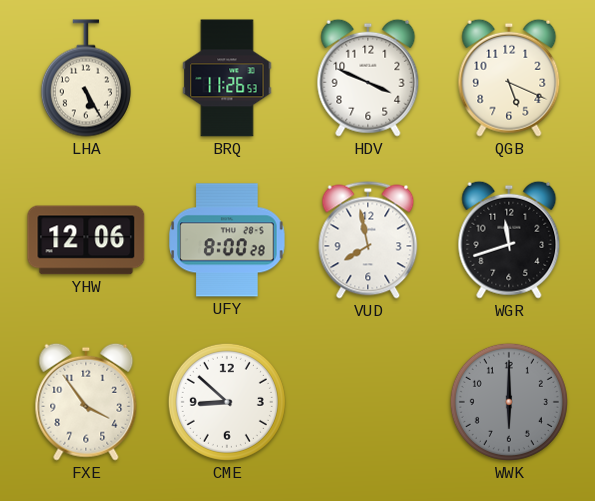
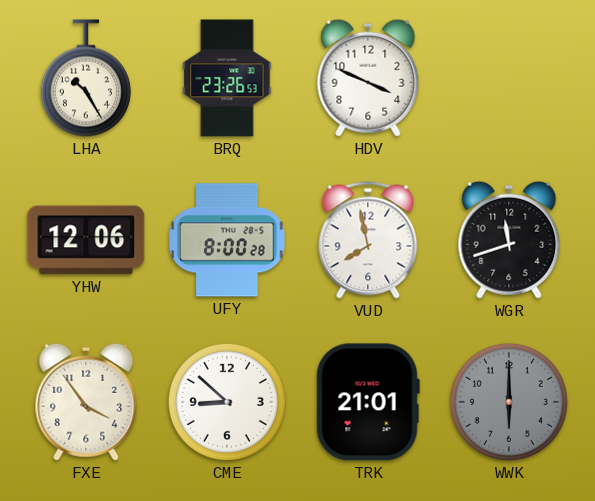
LHA: 5:25 -> 10:25
BRQ: 11:26 -> 23:26
QGB: 5:19 -> none
TRK: none -> 21:01
